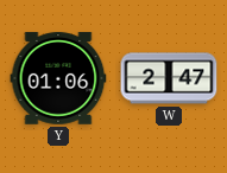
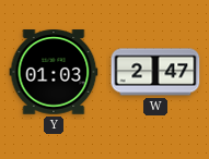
Y: 01:06 -> 01:03
